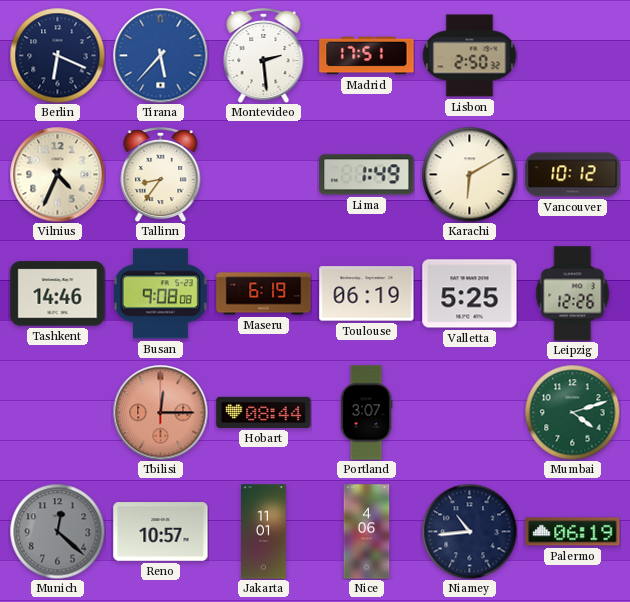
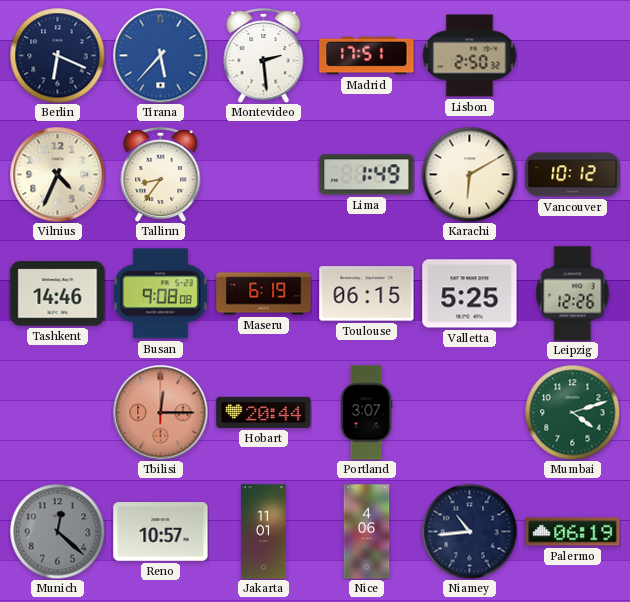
Toulouse: 06:19 -> 06:15
Hobart: 08:44 -> 20:44
